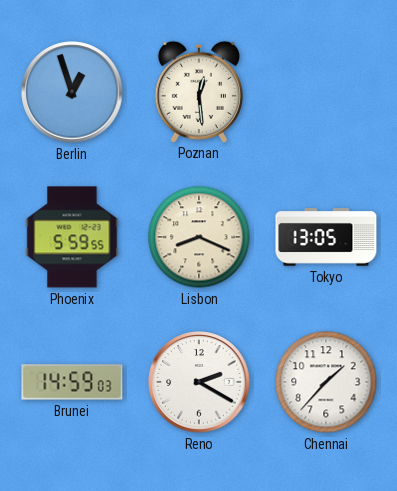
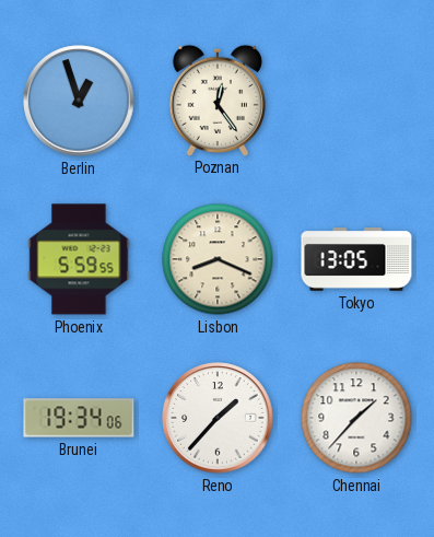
Poznan: 12:29 -> 12:24
Brunei: 14:59 -> 19:34
Reno: 2:20 -> 1:37
